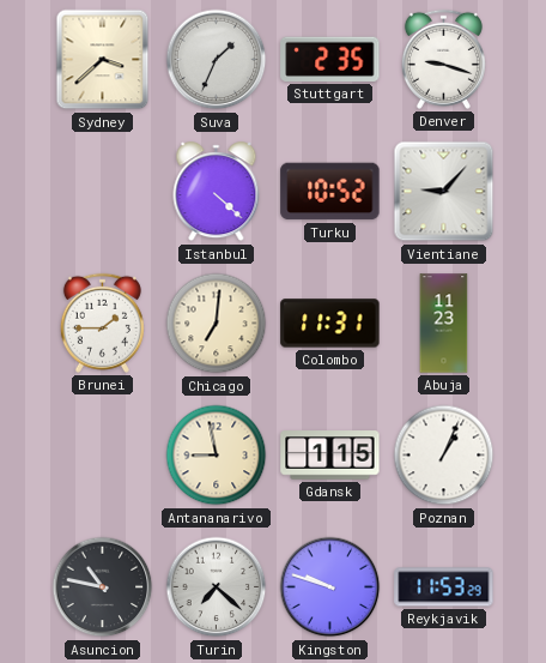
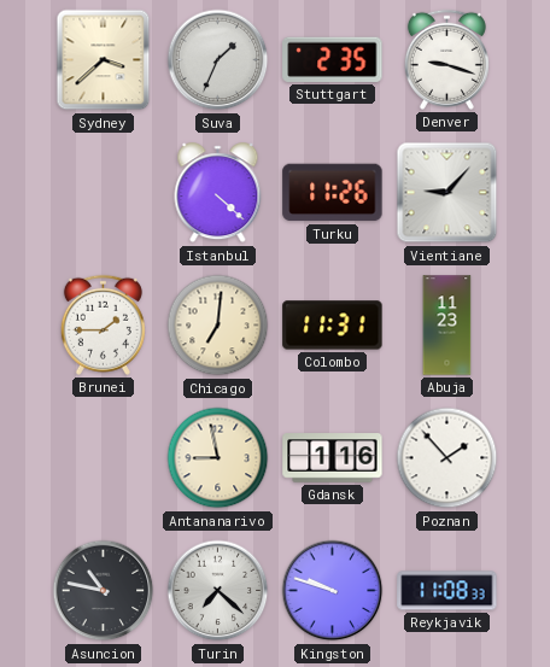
Turku: 10:52 -> 11:26
Gdansk: 1:15 -> 1:16
Poznan: 1:04 -> 1:53
Reykjavik: 11:53 -> 11:08
